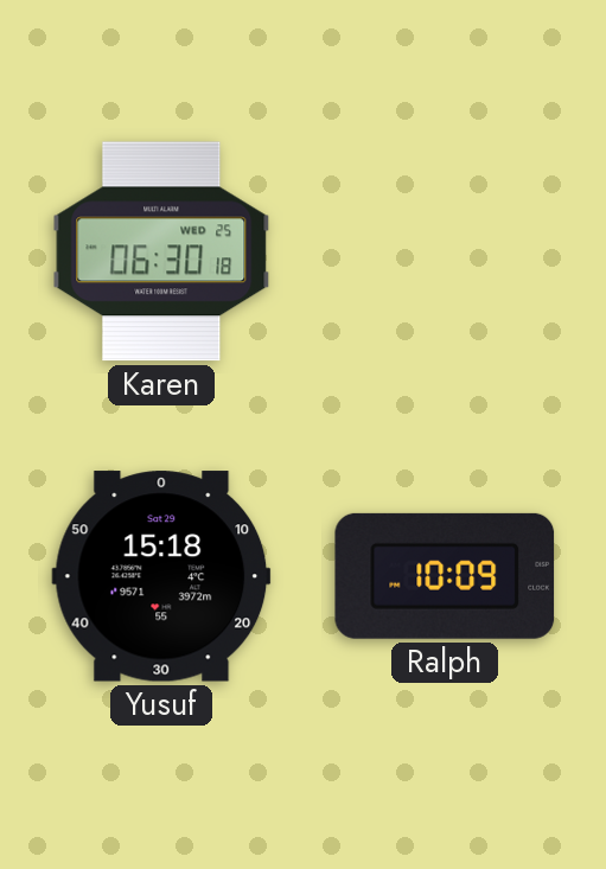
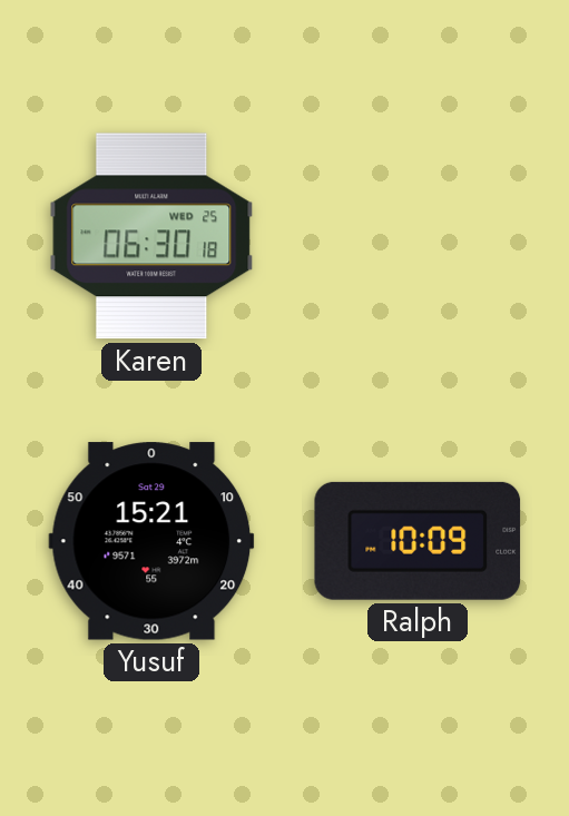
Yusuf: 15:18 -> 15:21
